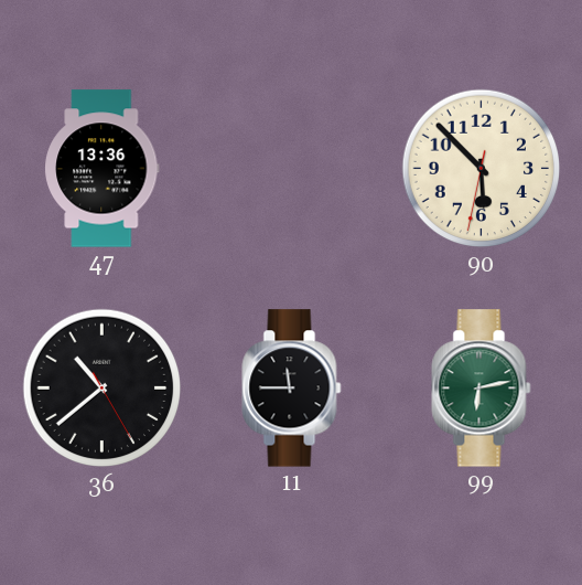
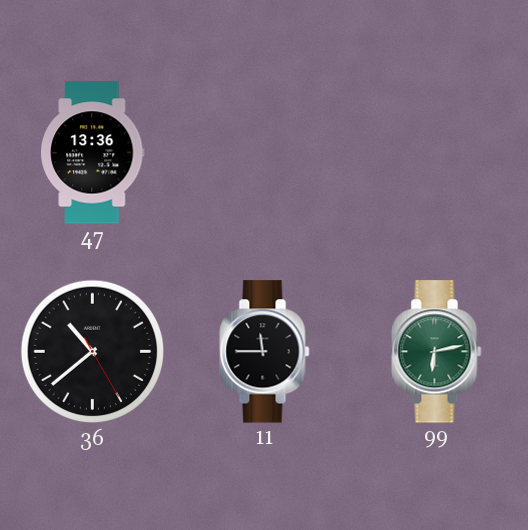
90: 5:52 -> none
